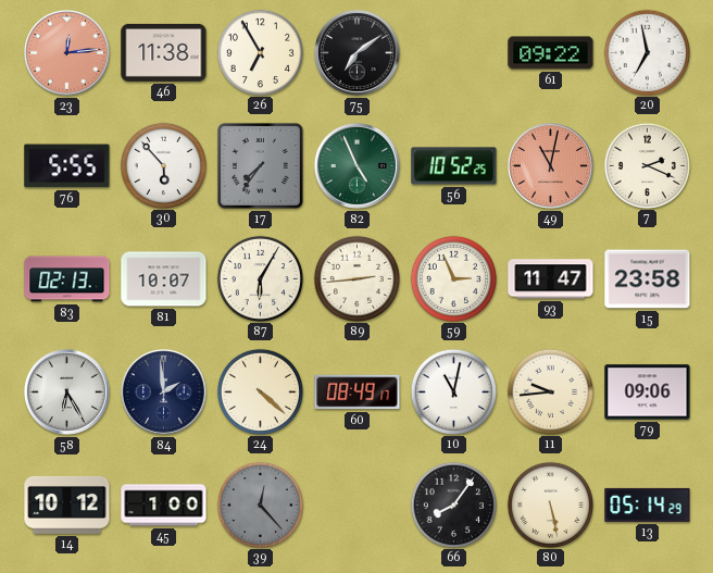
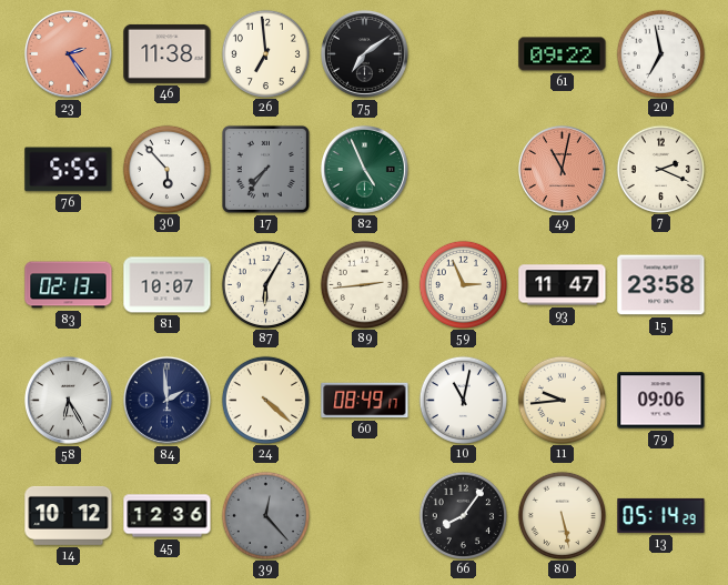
23: 12:14 -> 2:24
26: 6:55 -> 6:59
56: 10:52 -> none
45: 1:00 -> 12:36
